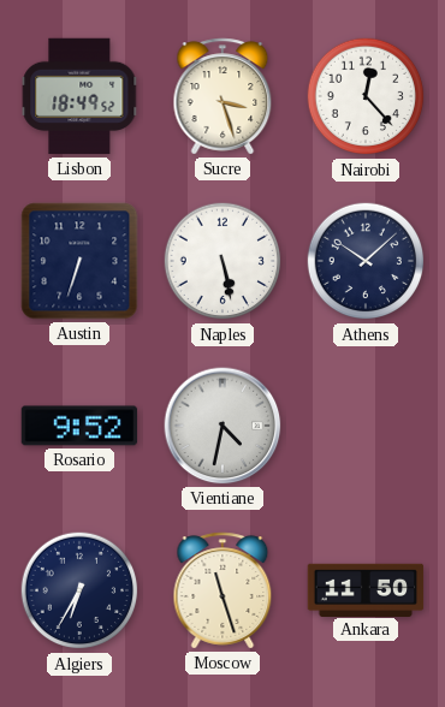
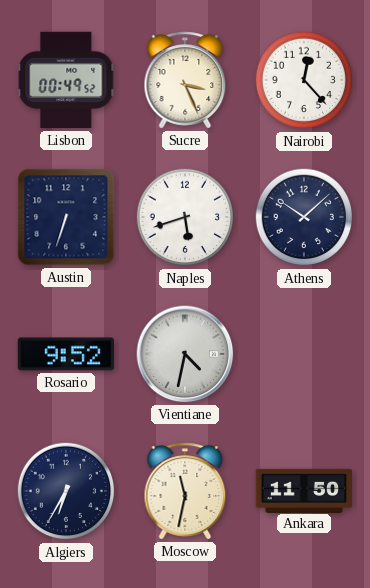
Lisbon: 18:49 -> 00:49
Sucre: 3:27 -> 3:26
Naples: 5:28 -> 5:42
Moscow: 11:27 -> 11:32
